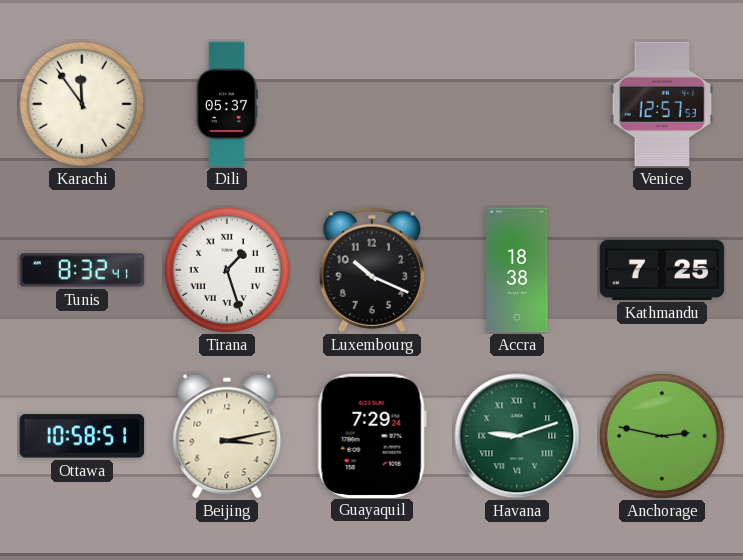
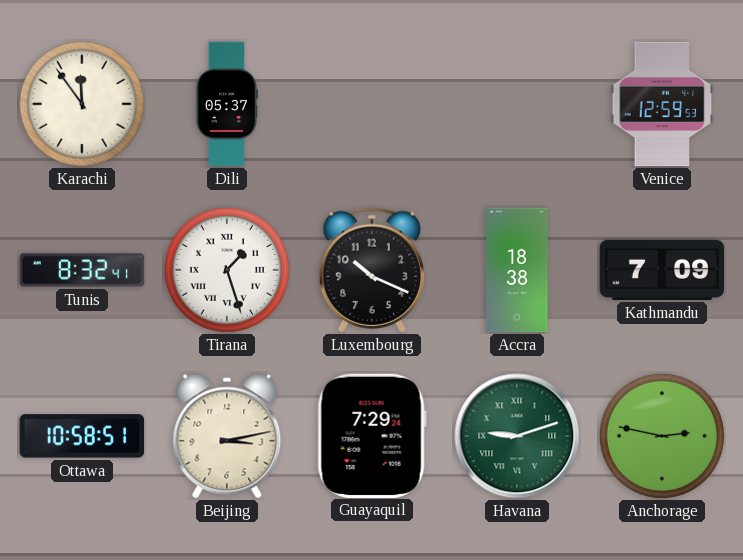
Venice: 12:57 -> 12:59
Kathmandu: 7:25 -> 7:09
